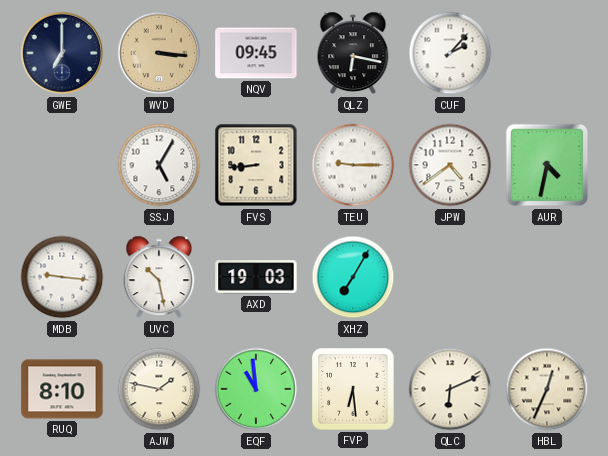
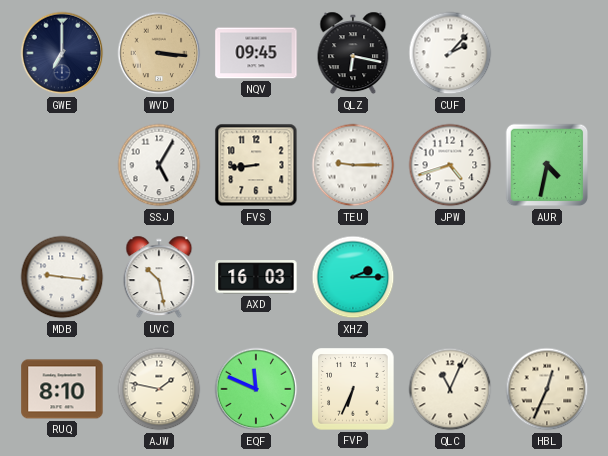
JPW: 4:39 -> 4:42
AXD: 19:03 -> 16:03
XHZ: 7:05 -> 2:15
EQF: 10:59 -> 11:49
FVP: 6:29 -> 6:34
QLC: 6:11 -> 11:04
